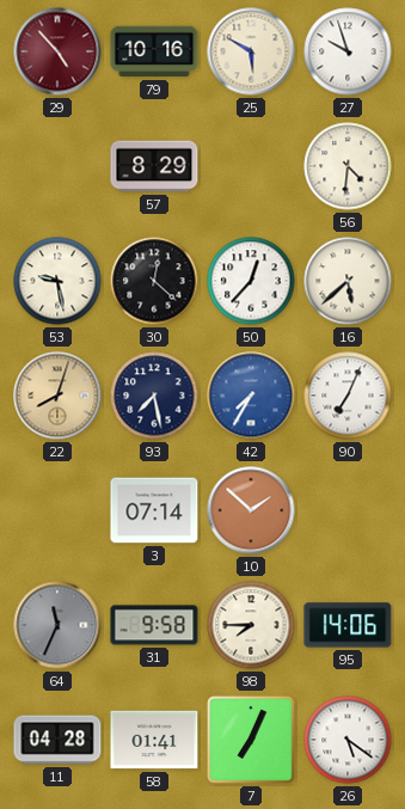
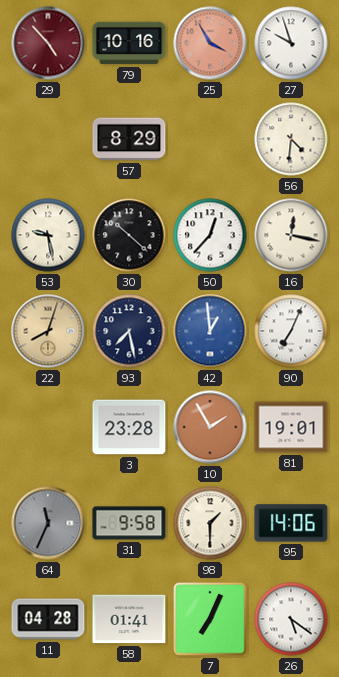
25: 5:50 -> 3:55
25 dial: cream -> salmon
30: 12:22 -> 10:22
16: 5:38 -> 12:17
42: 7:35 -> 12:59
3: 07:14 -> 23:28
10: 1:52 -> 1:55
81: none -> 19:01
98: 7:45 -> 1:30
